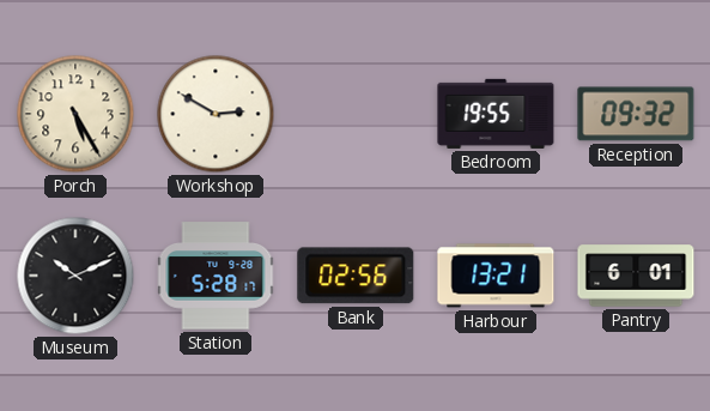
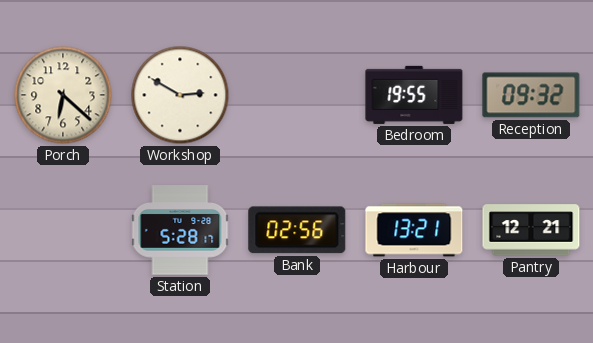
Porch: 5:25 -> 6:22
Museum: 10:11 -> none
Pantry: 6:01 -> 12:21
